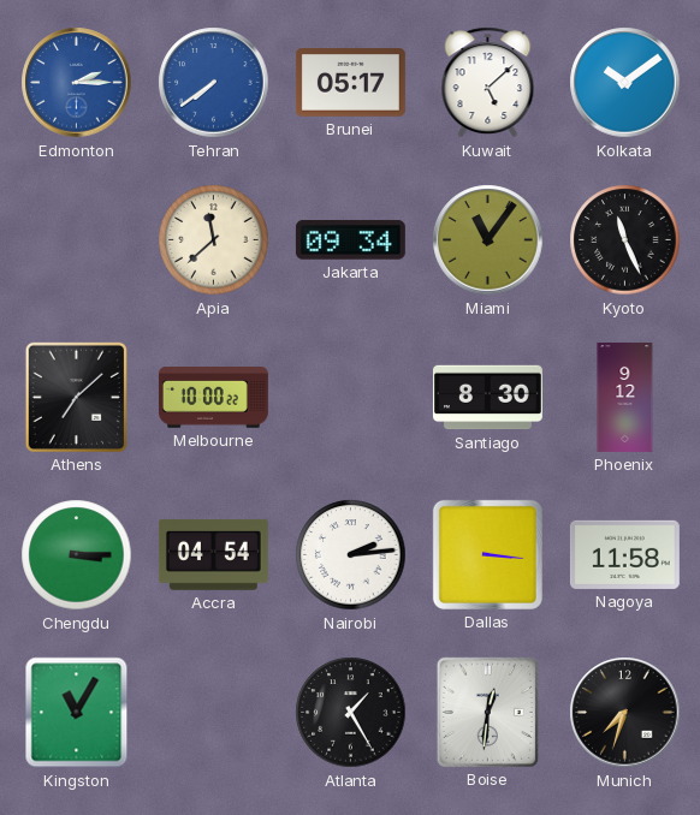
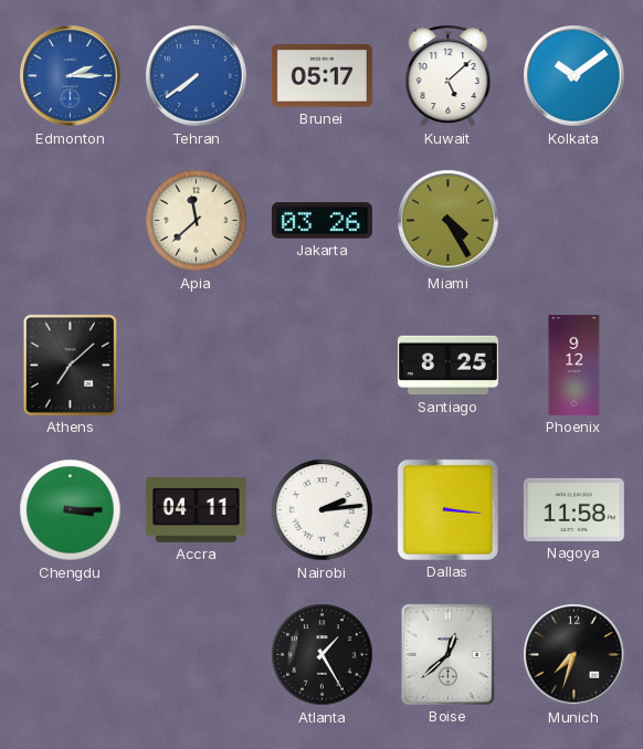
Jakarta: 09:34 -> 03:26
Miami: 11:06 -> 4:25
Kyoto: 11:26 -> none
Melbourne: 10:00 -> none
Santiago: 8:30 -> 8:25
Accra: 04:54 -> 04:11
Kingston: 11:05 -> none
Boise: 12:31 -> 12:38
